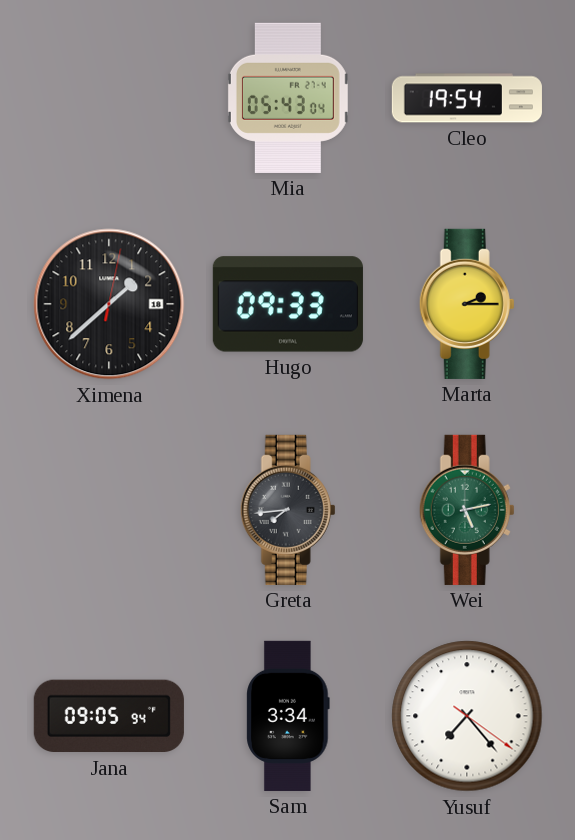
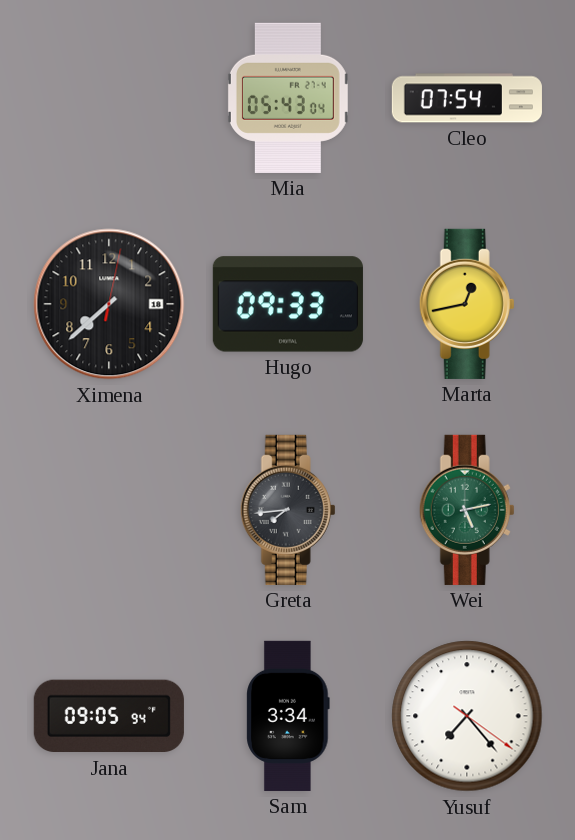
Cleo: 19:54 -> 07:54
Ximena: 1:38 -> 7:38
Marta: 2:15 -> 12:43
